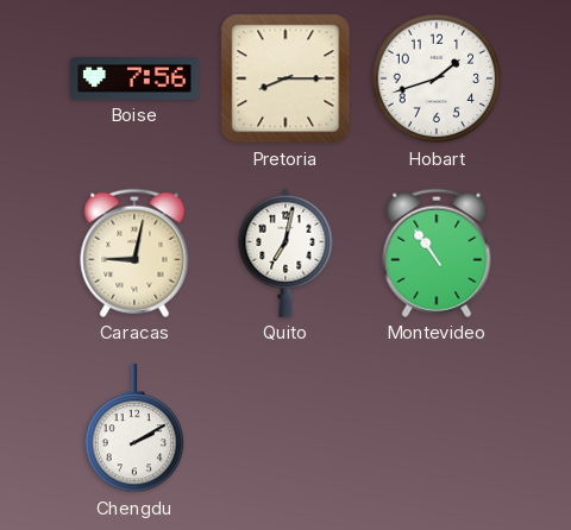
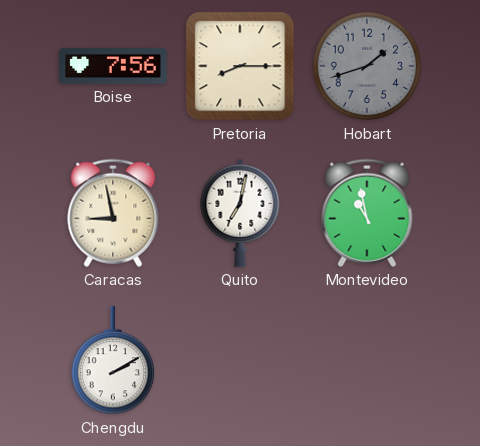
Hobart dial: white -> grey
Caracas: 9:02 -> 8:58
Montevideo: 10:54 -> 10:58
